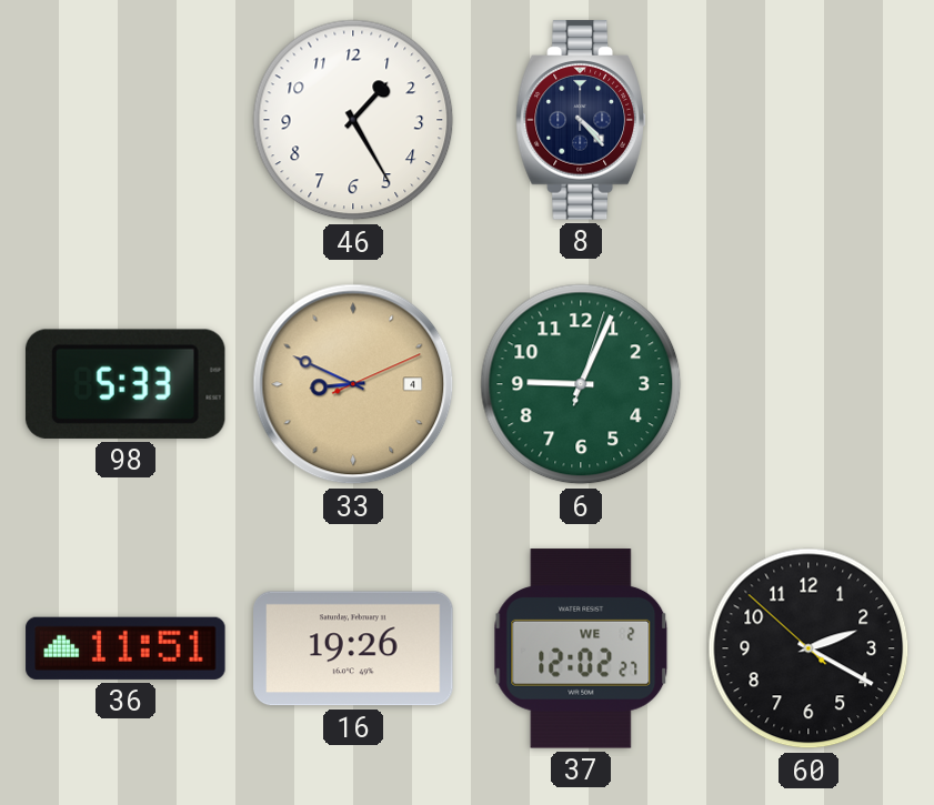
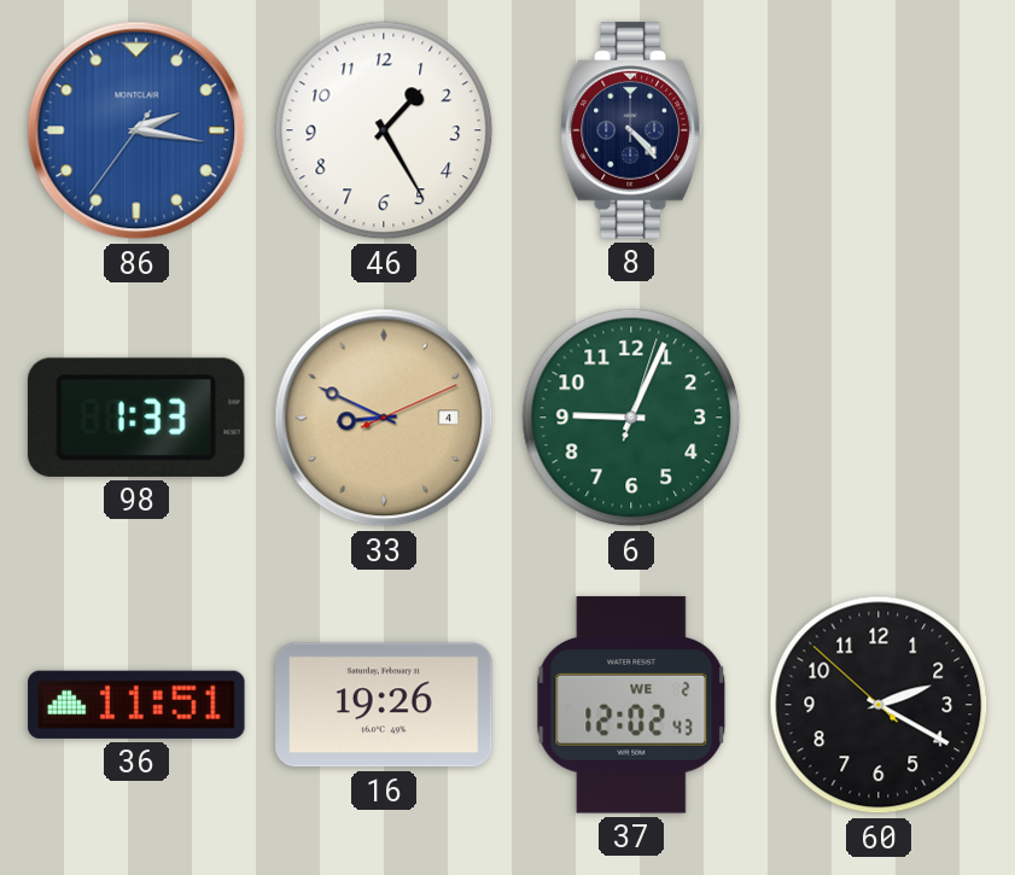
86: none -> 2:16
98: 5:33 -> 1:33
37: 12:02:27 -> 12:02:43
